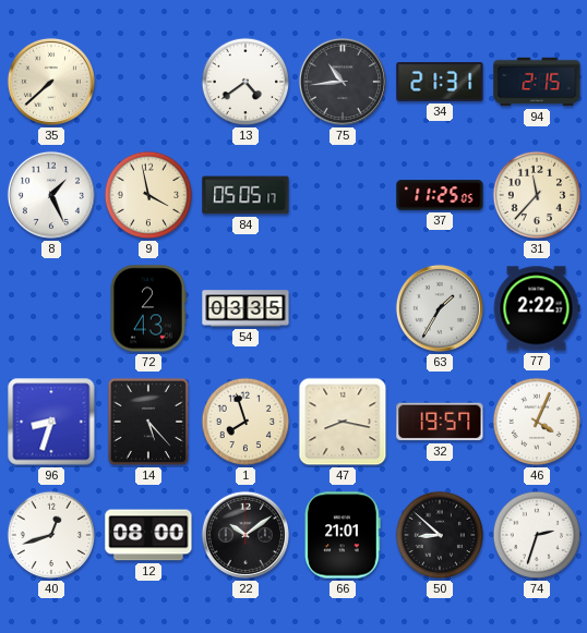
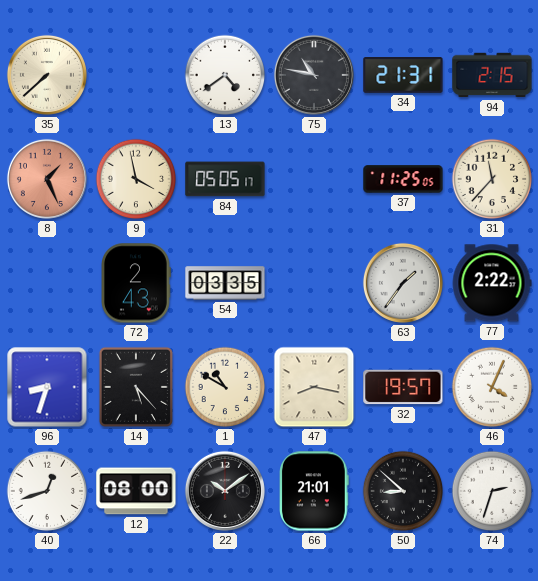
75: 10:44 -> 10:47
8 dial: white -> salmon
63: 1:35 -> 1:36
1: 7:57 -> 10:50
